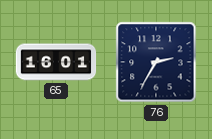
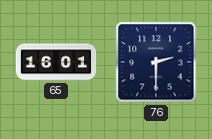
76: 2:35 -> 2:30
